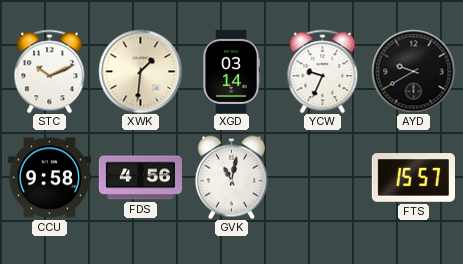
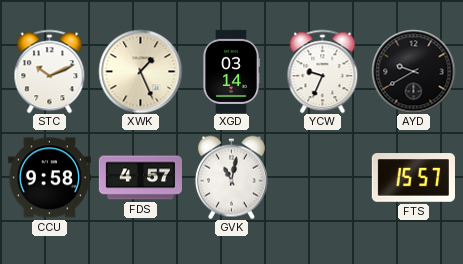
XWK: 1:31 -> 1:26
FDS: 4:56 -> 4:57
